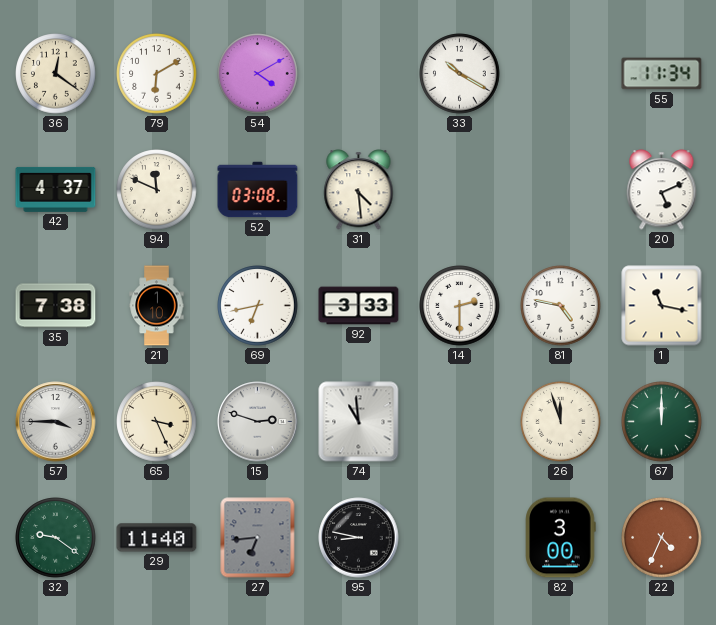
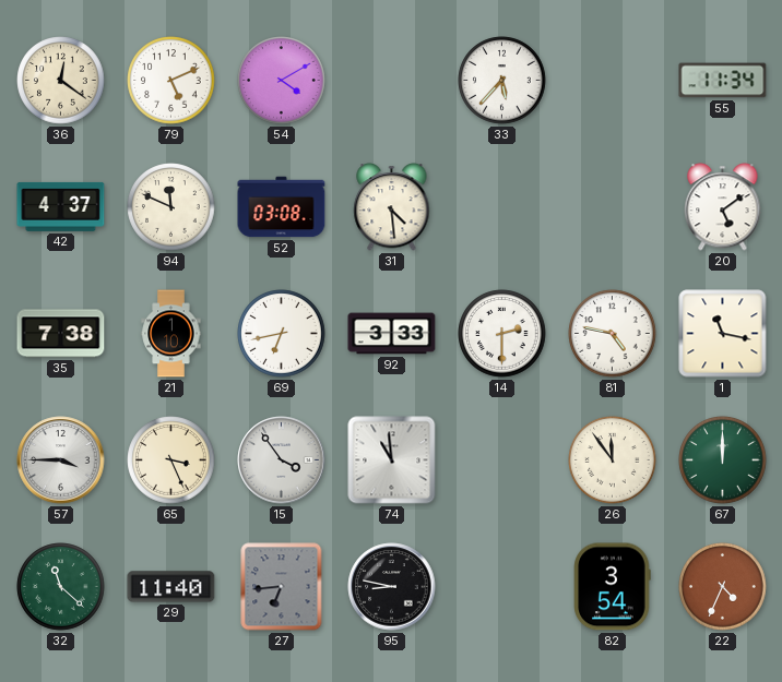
79: 6:10 -> 5:11
33: 10:20 -> 5:37
20: 5:11 -> 5:09
15: 2:48 -> 3:54
26: 11:57 -> 11:54
32: 9:21 -> 11:22
82: 3:00 -> 3:54
